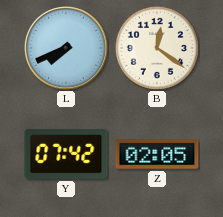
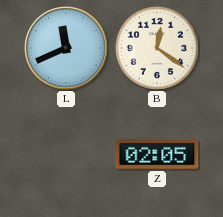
L: 7:41 -> 11:41
Y: 07:42 -> none
